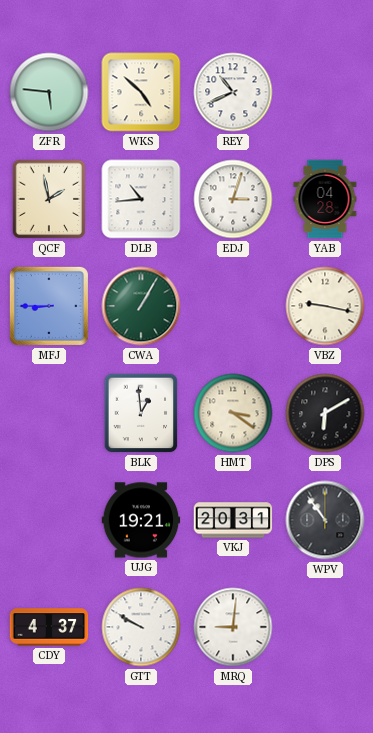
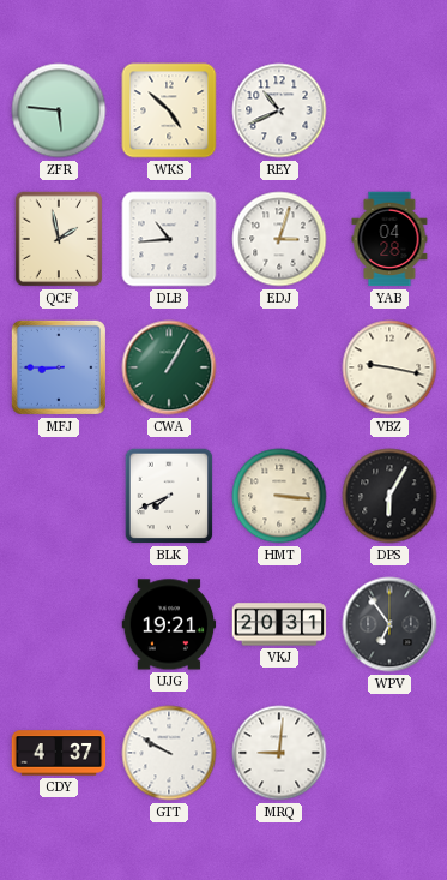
BLK: 12:59 -> 7:41
HMT: 3:21 -> 3:16
DPS: 6:10 -> 6:05
WPV: 10:54 -> 6:54
